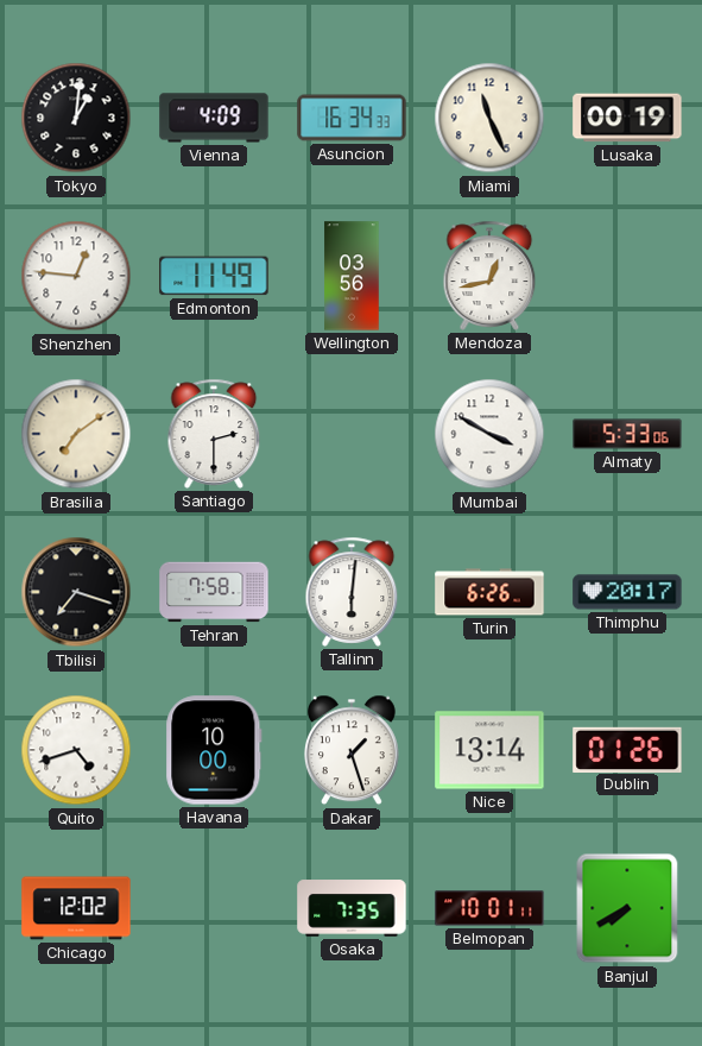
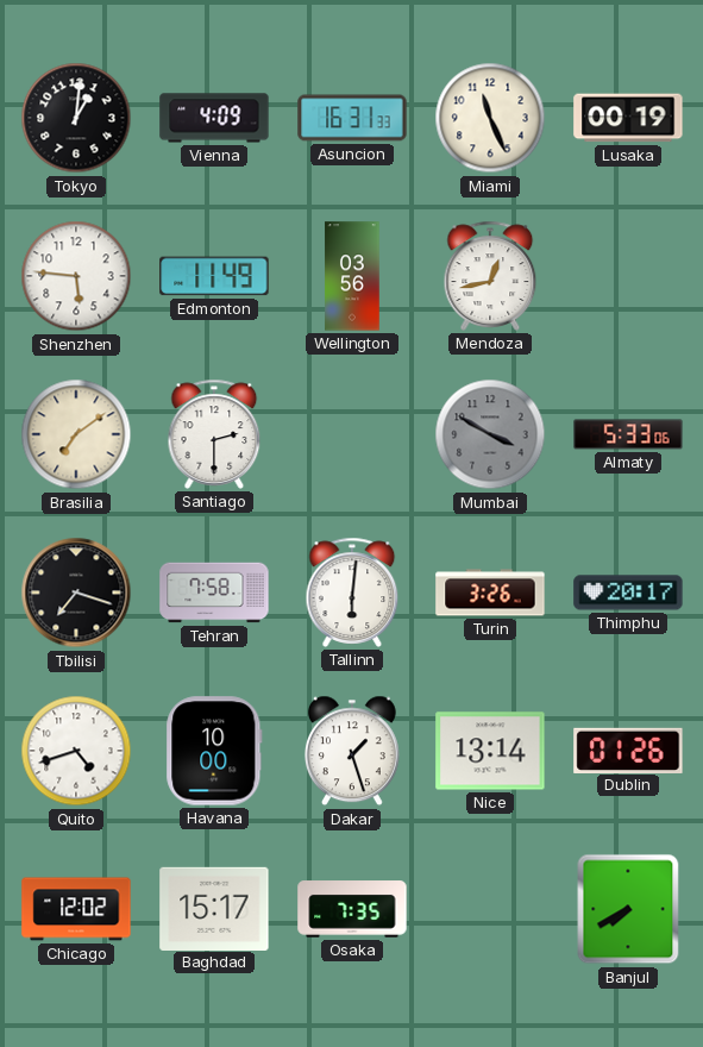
Asuncion: 16:34 -> 16:31
Shenzhen: 12:46 -> 5:46
Mumbai dial: white -> grey
Turin: 6:26 -> 3:26
Baghdad: none -> 15:17
Belmopan: 10:01 -> none
